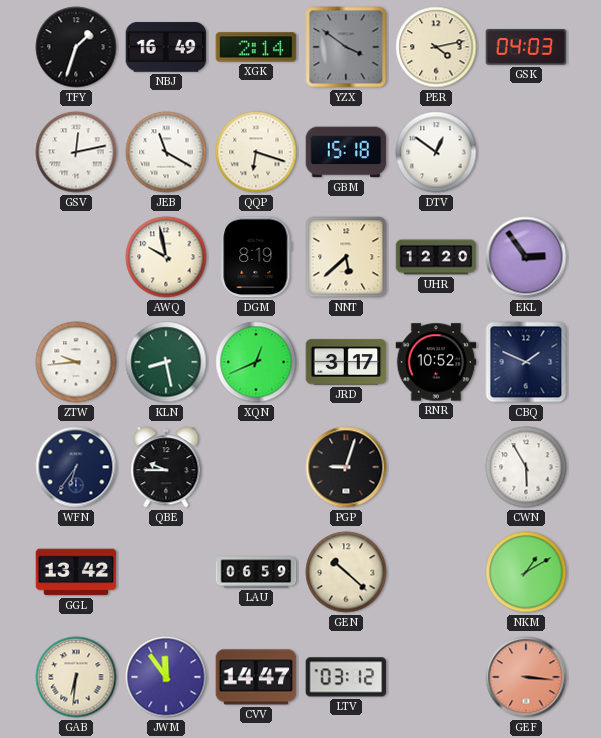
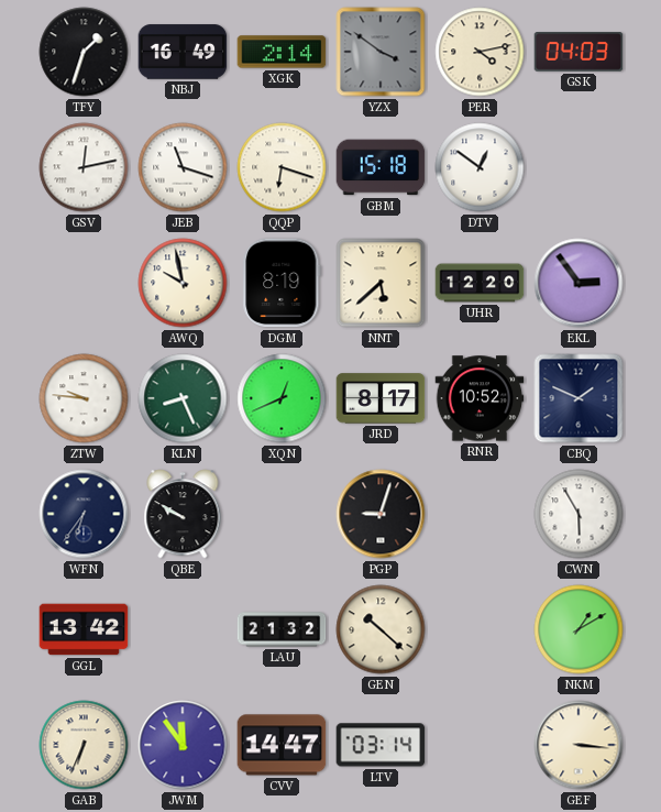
JEB: 11:20 -> 11:18
ZTW: 9:44 -> 9:46
KLN: 8:28 -> 8:26
JRD: 3:17 -> 8:17
QBE: 9:45 -> 9:50
LAU: 06:59 -> 21:32
GAB: 6:31 -> 6:34
LTV: 03:12 -> 03:14
GEF dial: salmon -> cream
